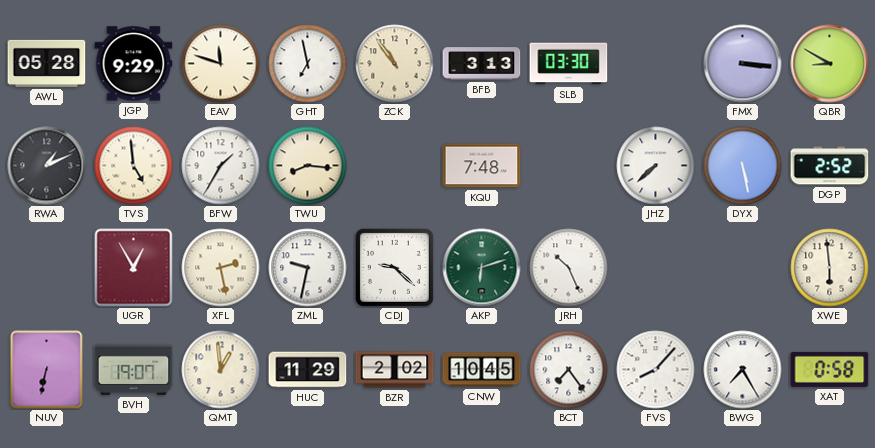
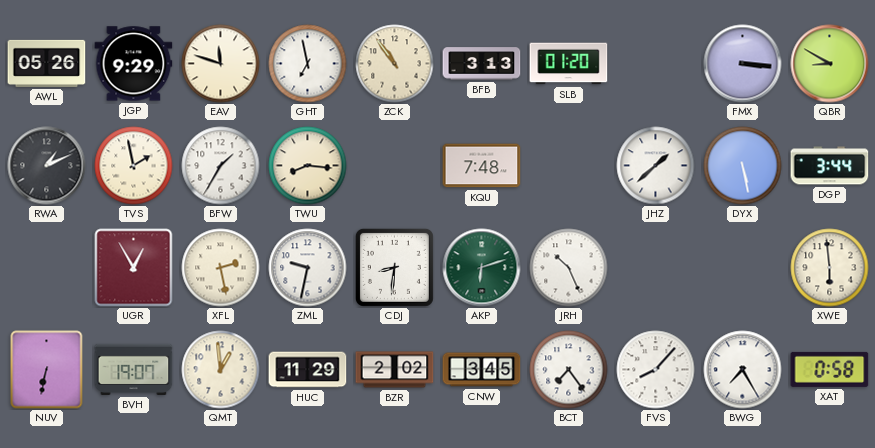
AWL: 05:28 -> 05:26
SLB: 03:30 -> 01:20
TVS: 4:59 -> 1:58
JHZ: 7:38 -> 1:38
DGP: 2:52 -> 3:44
CDJ: 9:22 -> 8:31
CNW: 10:45 -> 3:45
